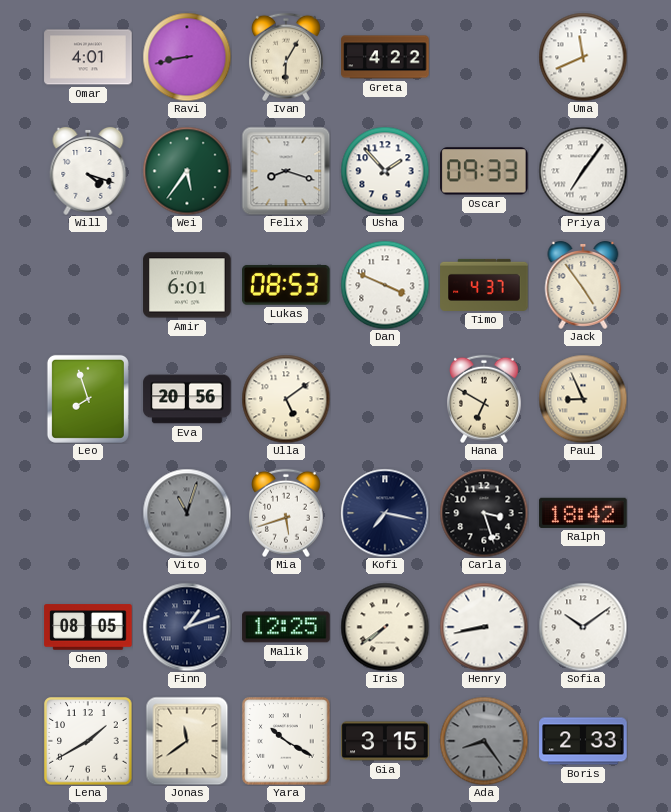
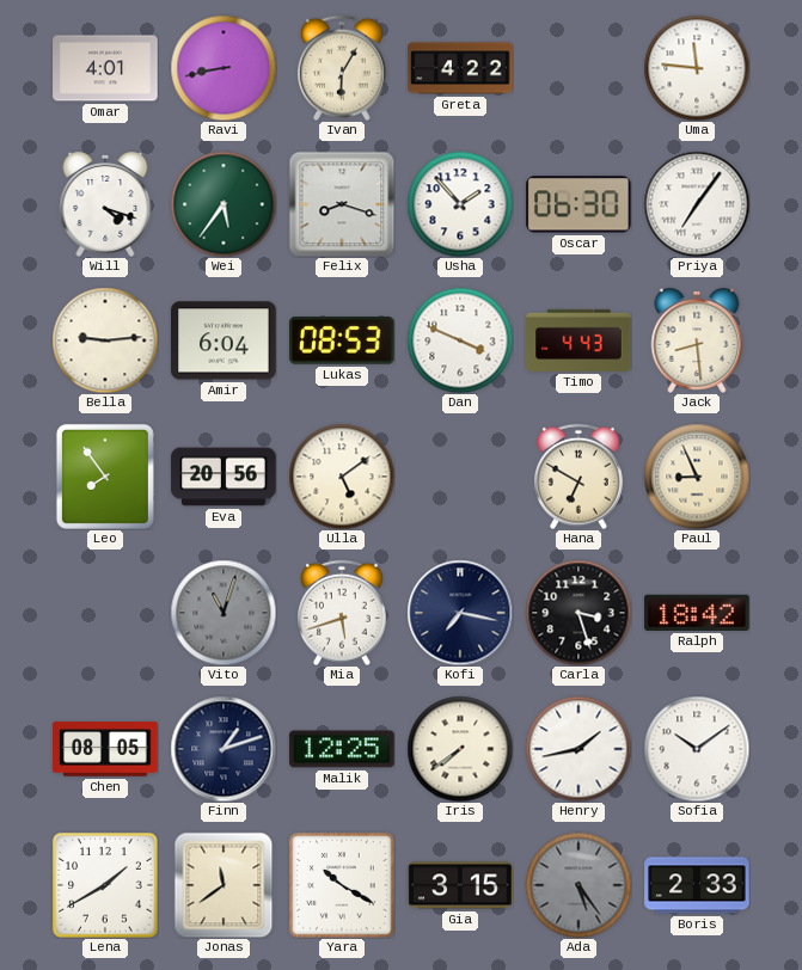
Uma: 11:41 -> 11:46
Oscar: 09:33 -> 06:30
Bella: none -> 9:14
Amir: 6:01 -> 6:04
Timo: 4:37 -> 4:43
Jack: 4:54 -> 8:29
Leo: 7:57 -> 7:54
Henry: 8:43 -> 1:43
Ada: 8:24 -> 5:24
